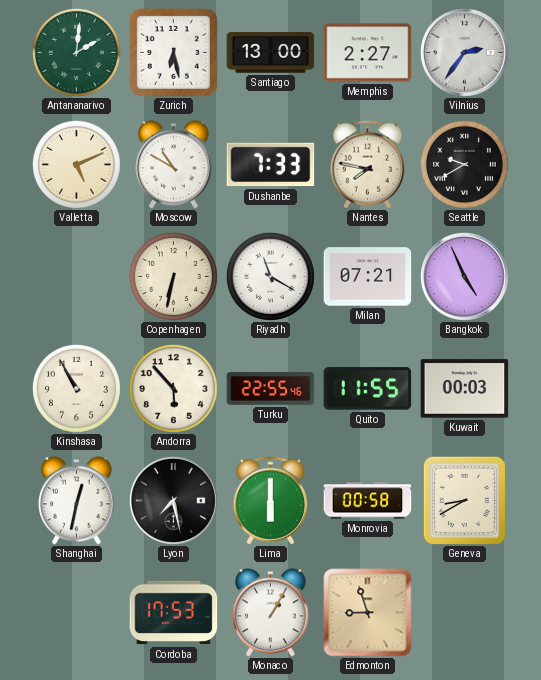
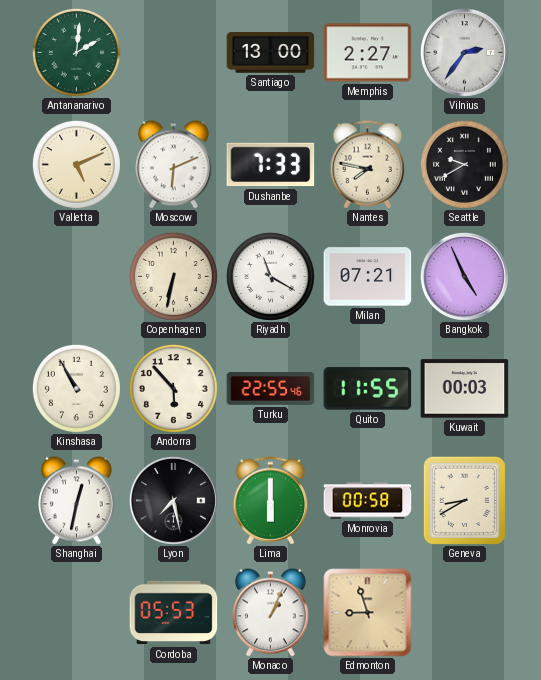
Zurich: 6:28 -> none
Moscow: 10:50 -> 6:11
Cordoba: 17:53 -> 05:53
Monaco: 1:05 -> 1:04
